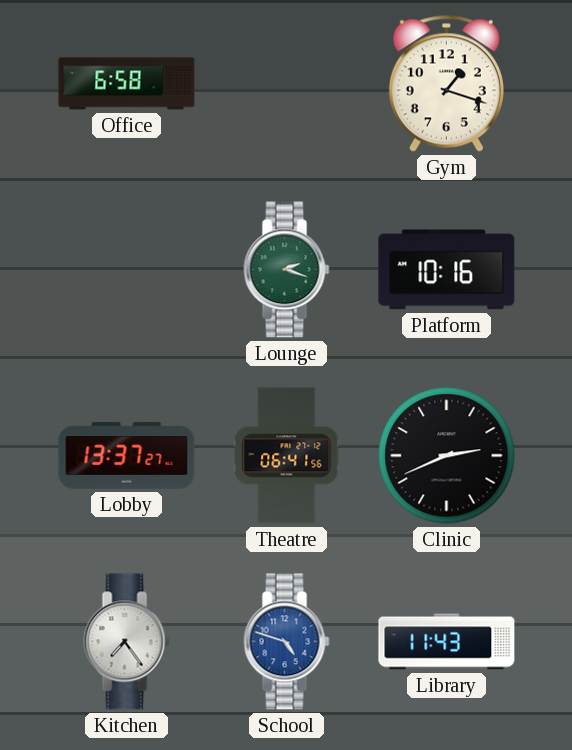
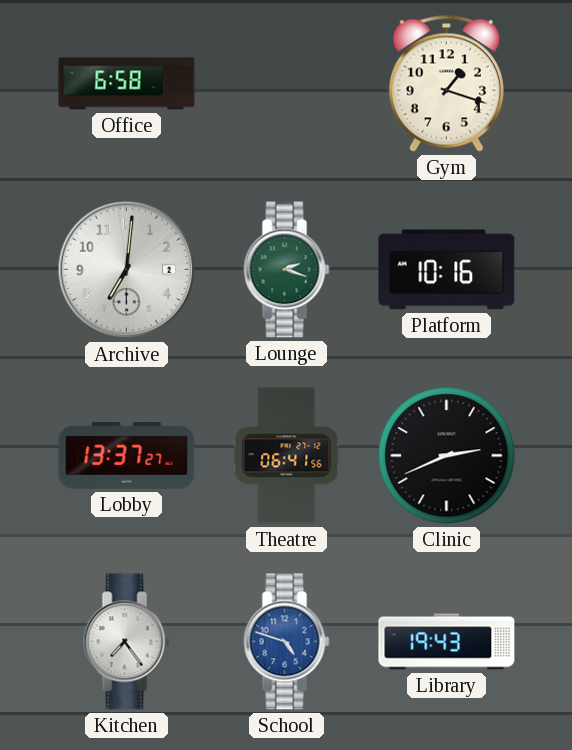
Archive: none -> 7:01
Library: 11:43 -> 19:43
